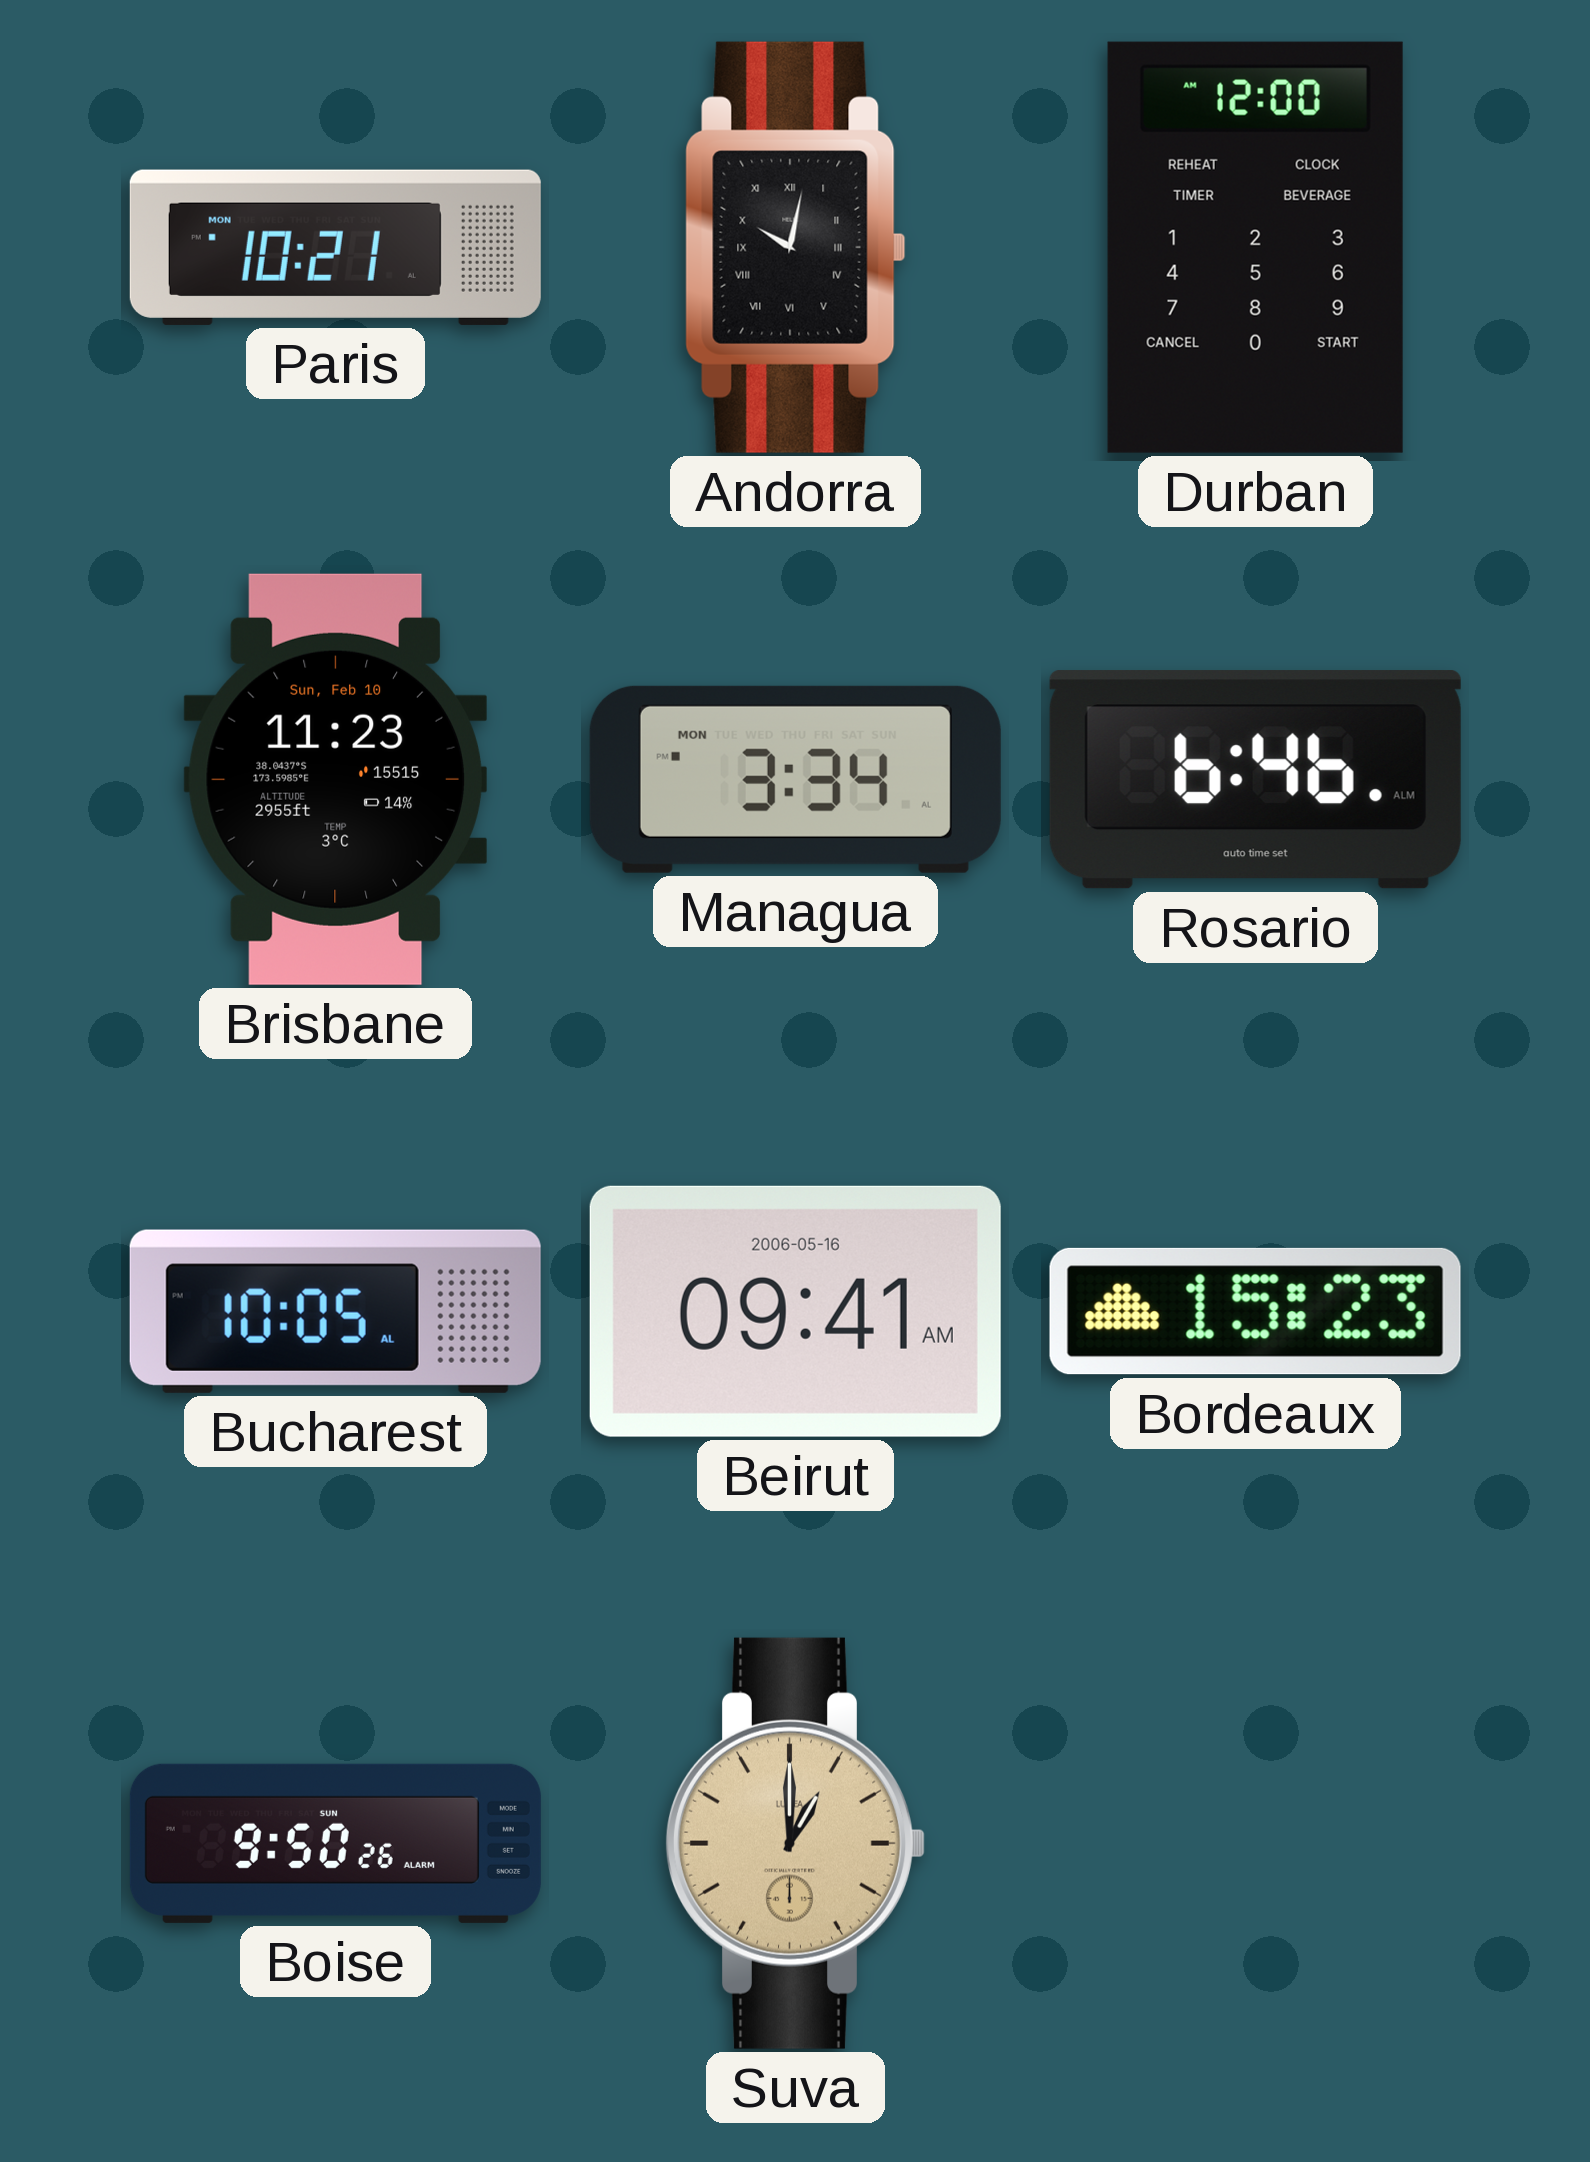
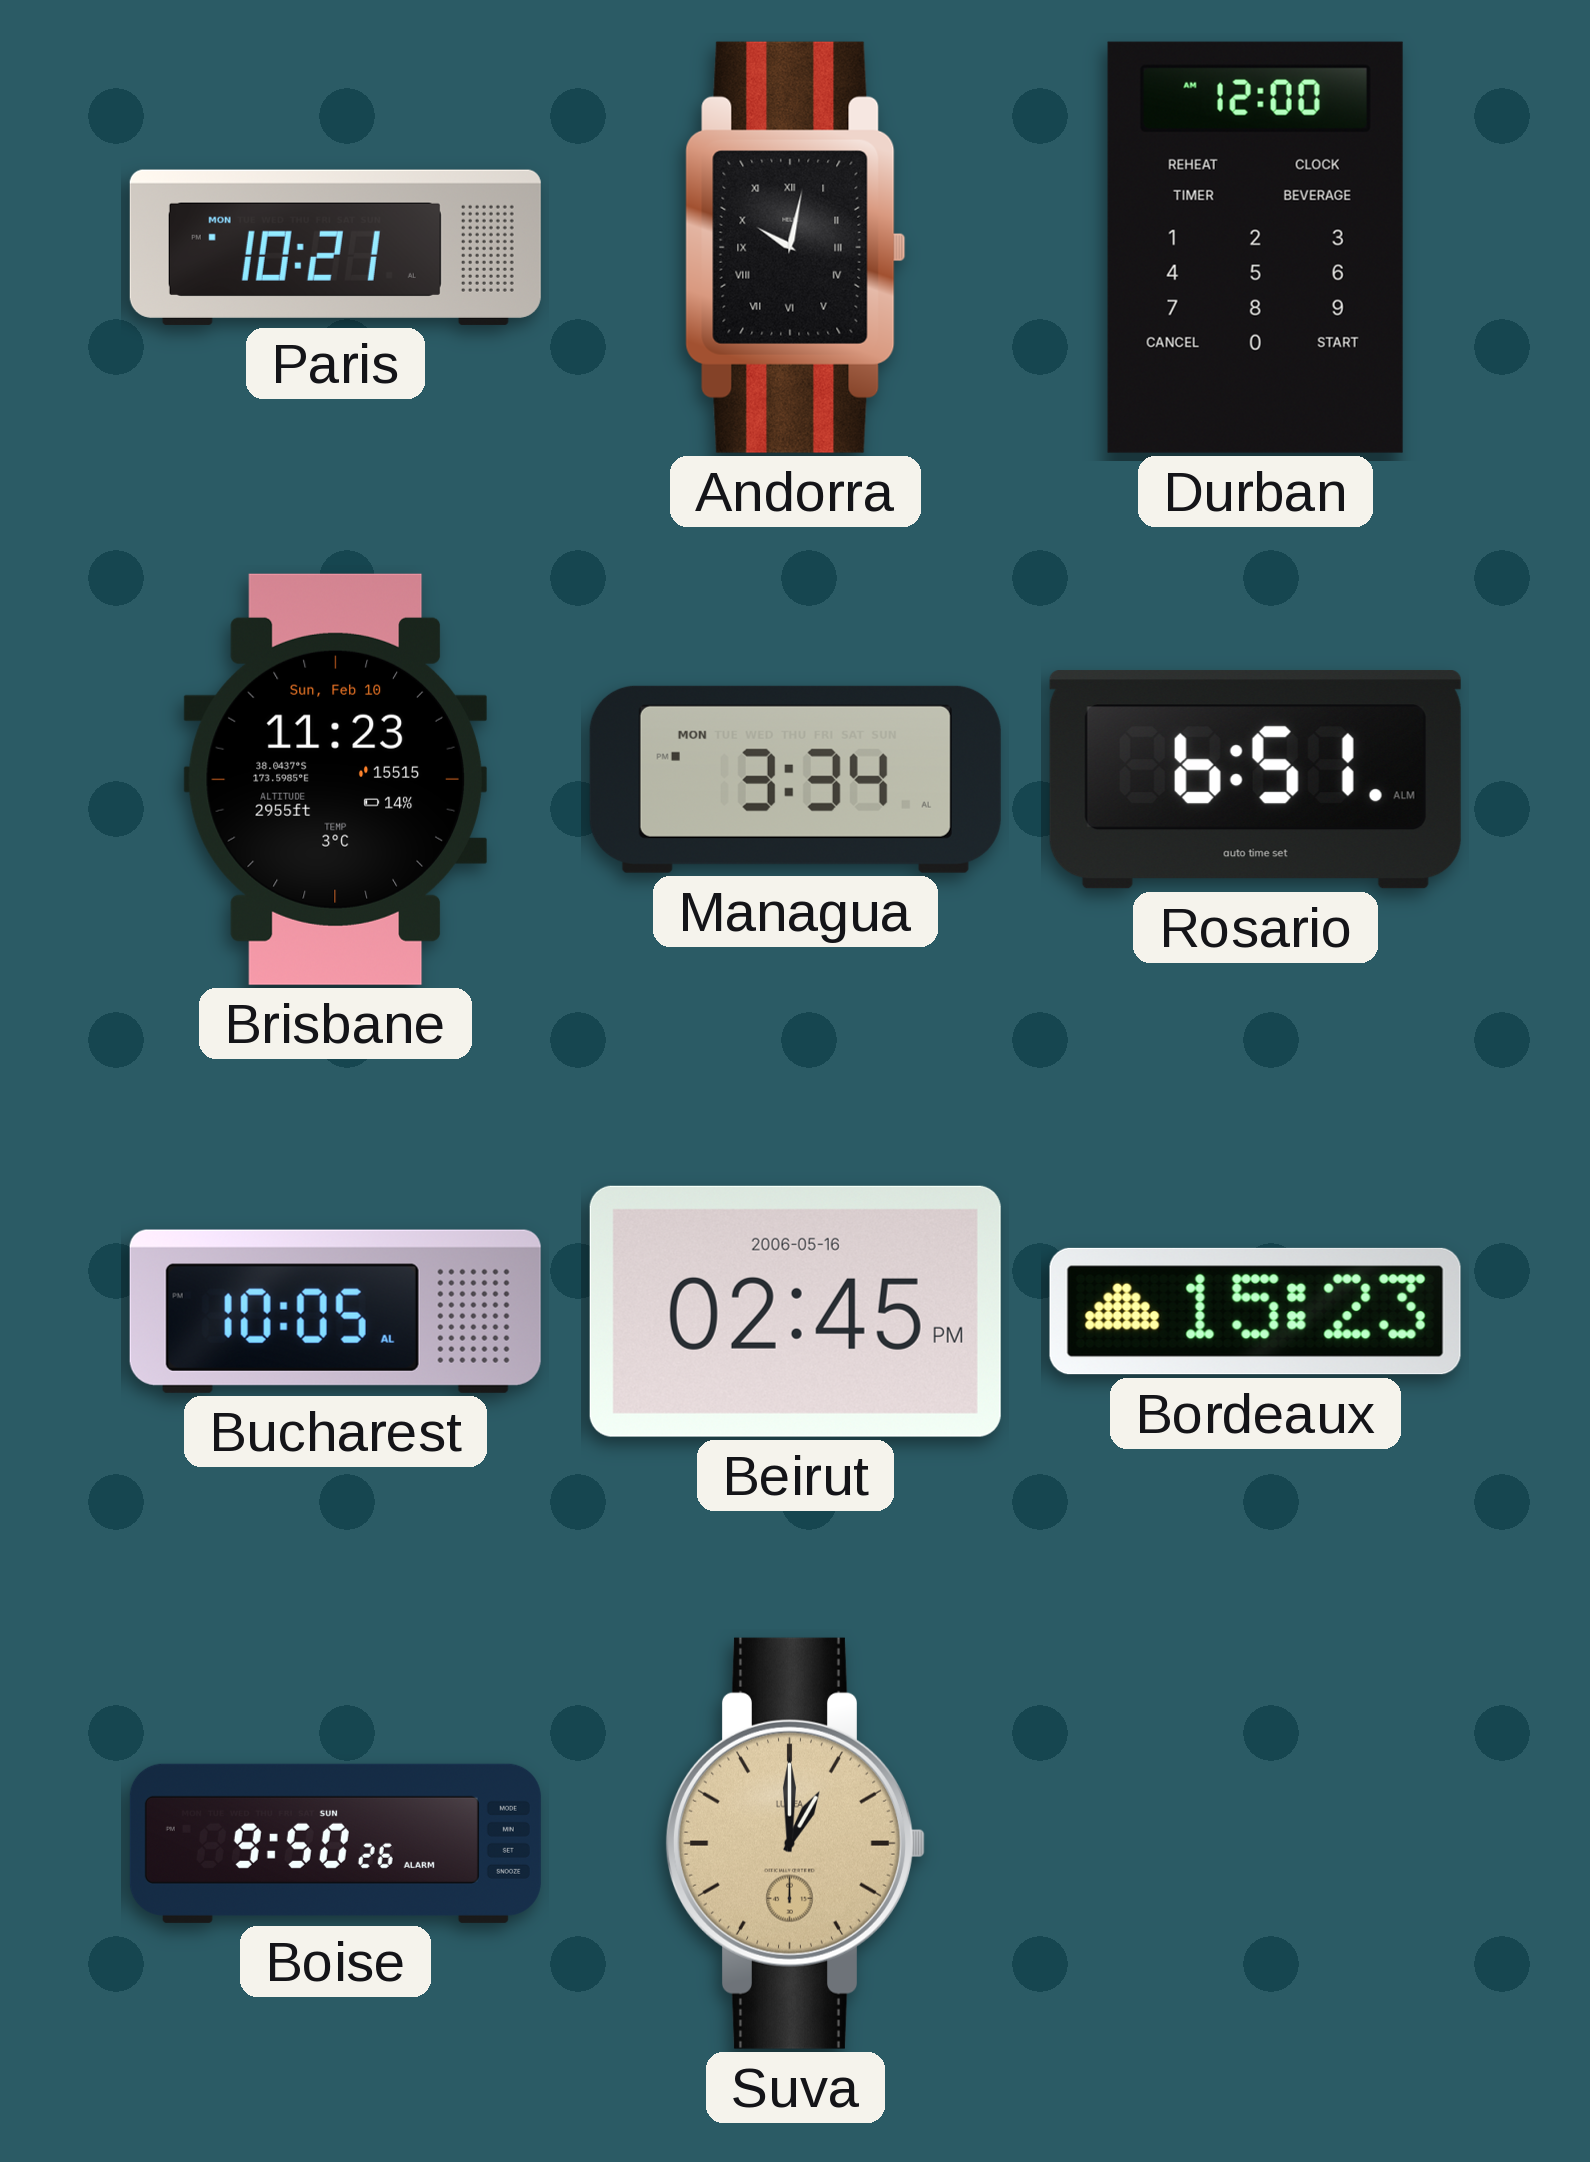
Rosario: 6:46 -> 6:51
Beirut: 09:41 -> 02:45
